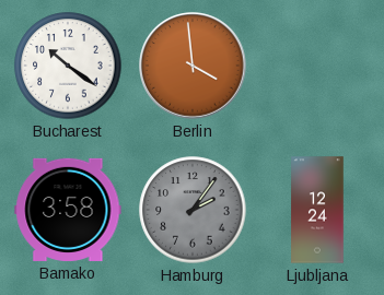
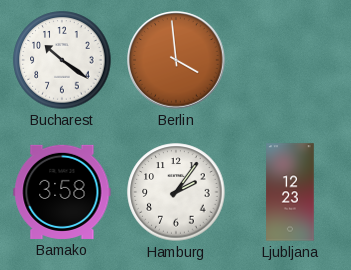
Hamburg dial: grey -> white
Ljubljana: 12:24 -> 12:23
